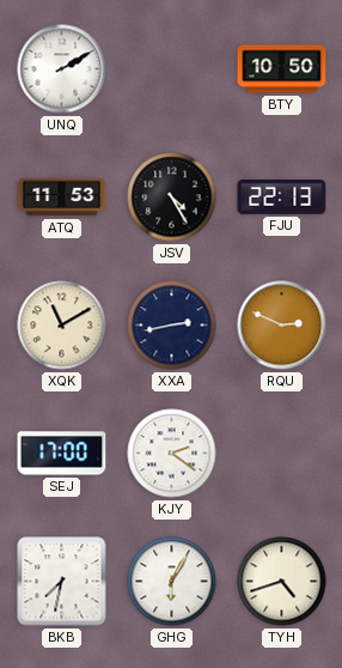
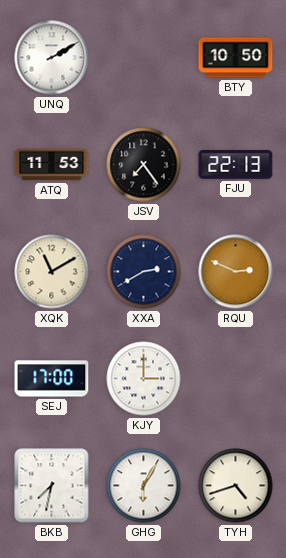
JSV: 4:25 -> 7:24
XXA: 2:43 -> 2:40
KJY: 2:21 -> 3:00
